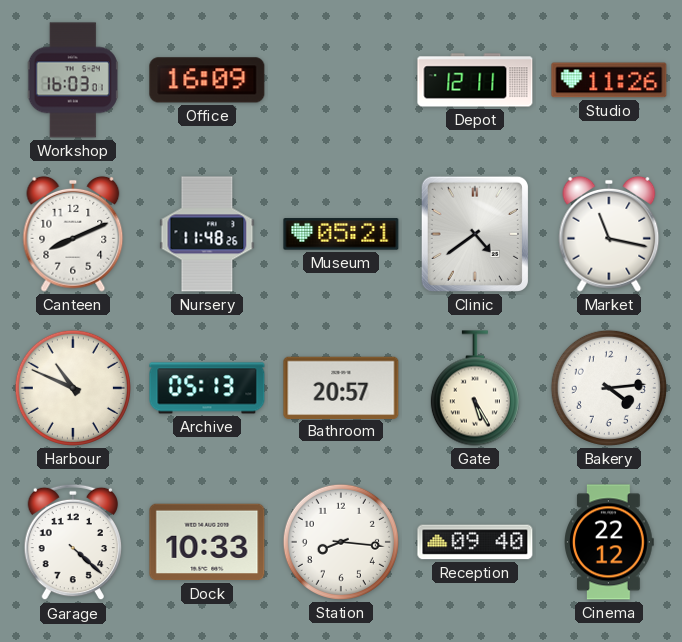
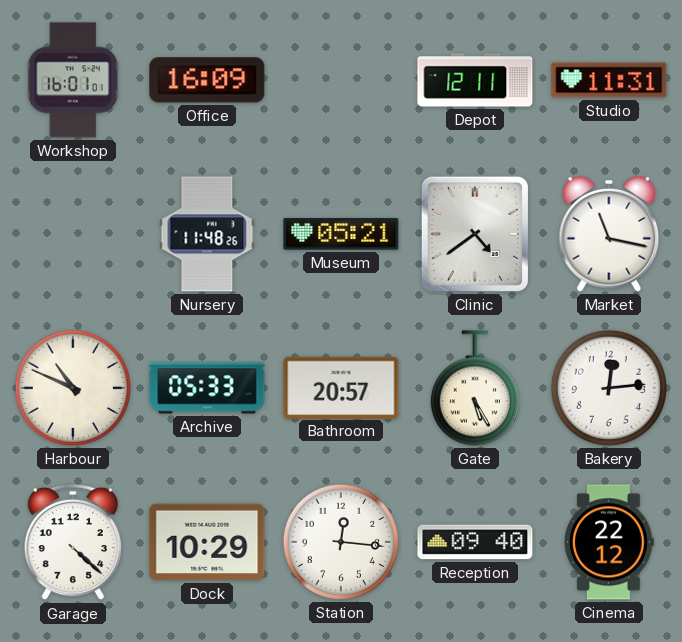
Workshop: 16:03 -> 16:01
Studio: 11:26 -> 11:31
Canteen: 8:11 -> none
Archive: 05:13 -> 05:33
Bakery: 4:14 -> 12:14
Dock: 10:33 -> 10:29
Station: 8:16 -> 12:16
